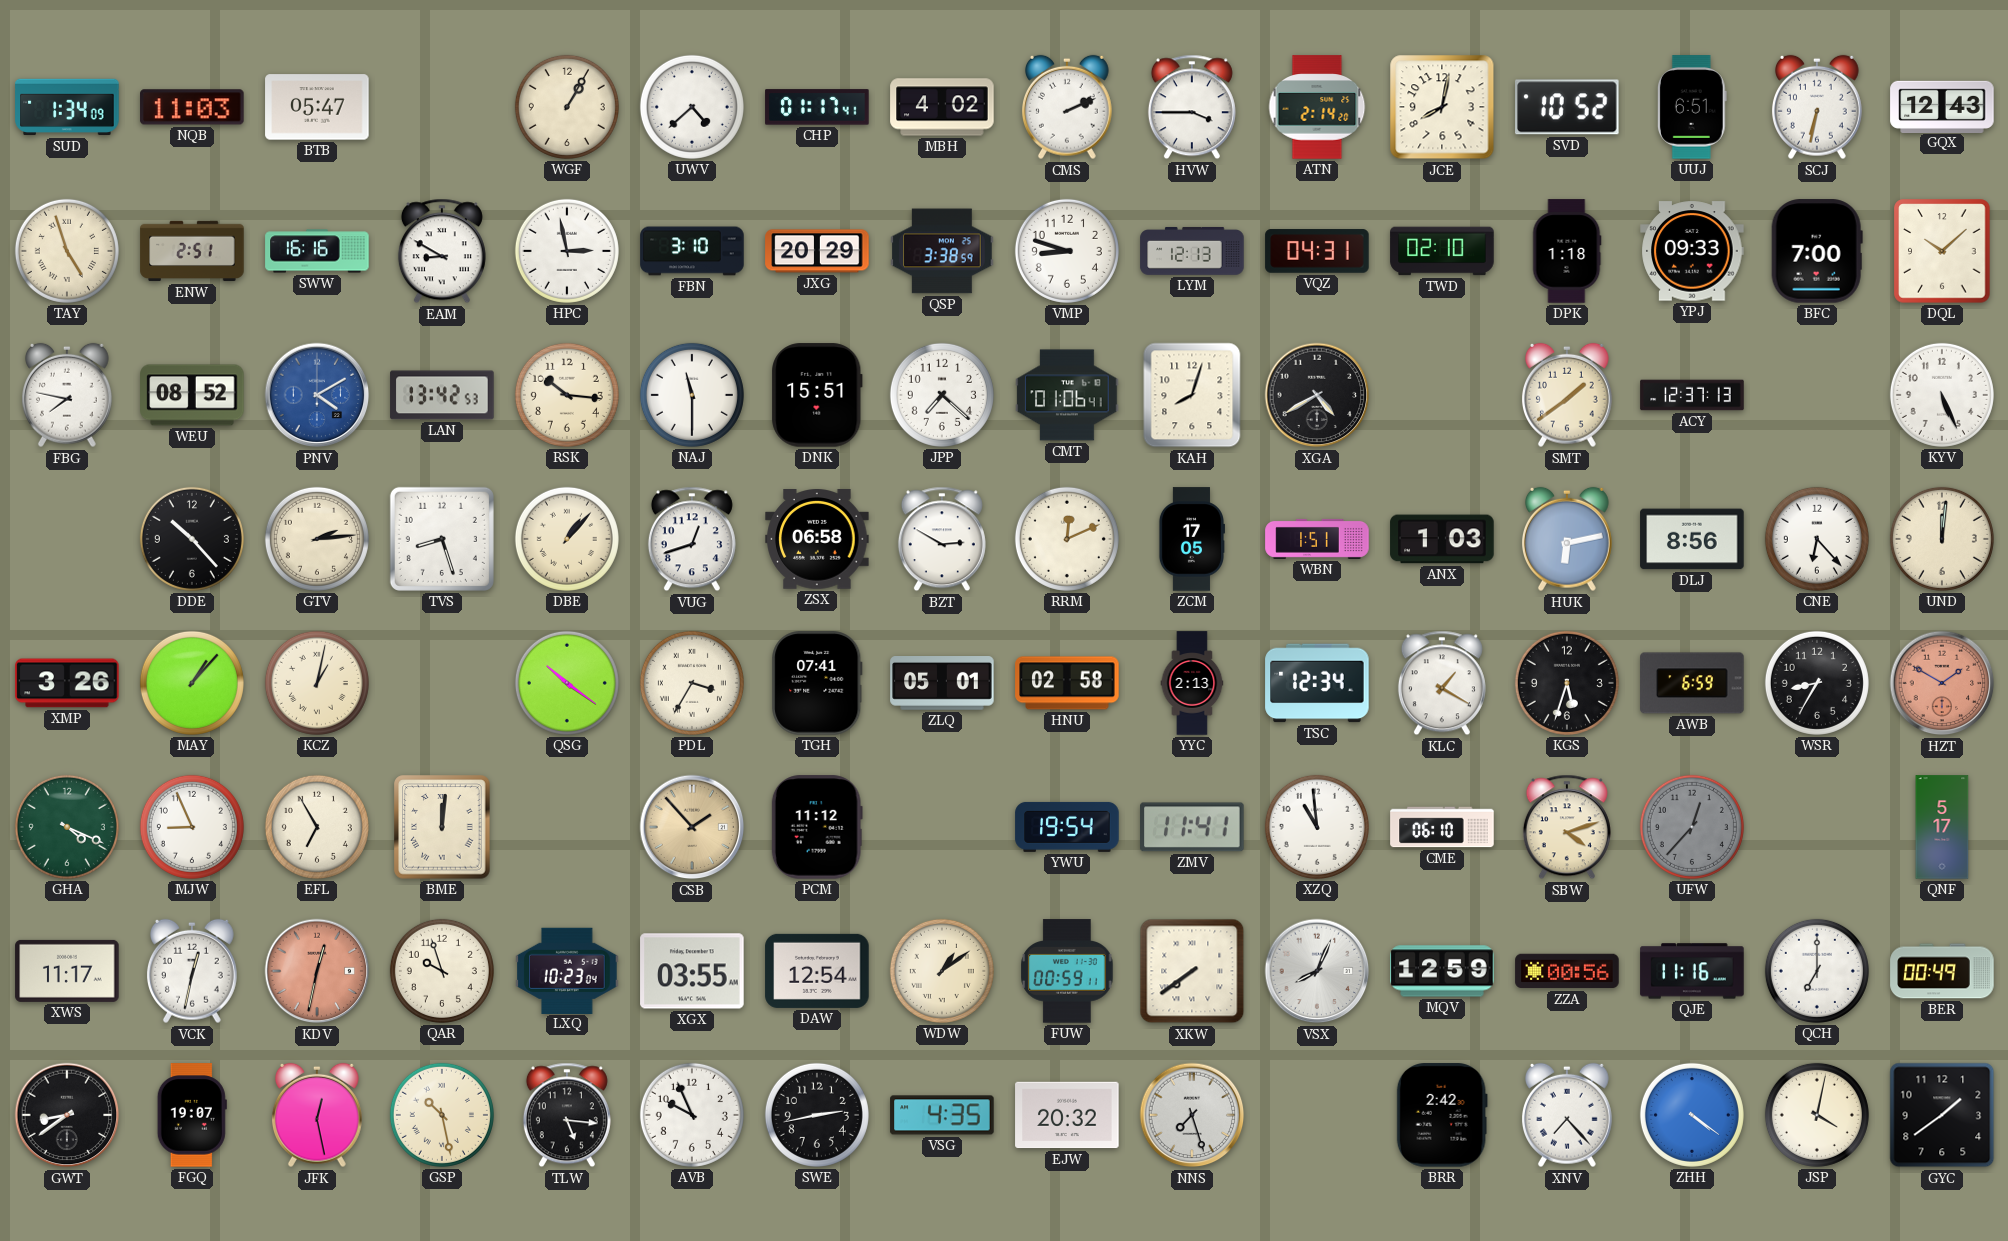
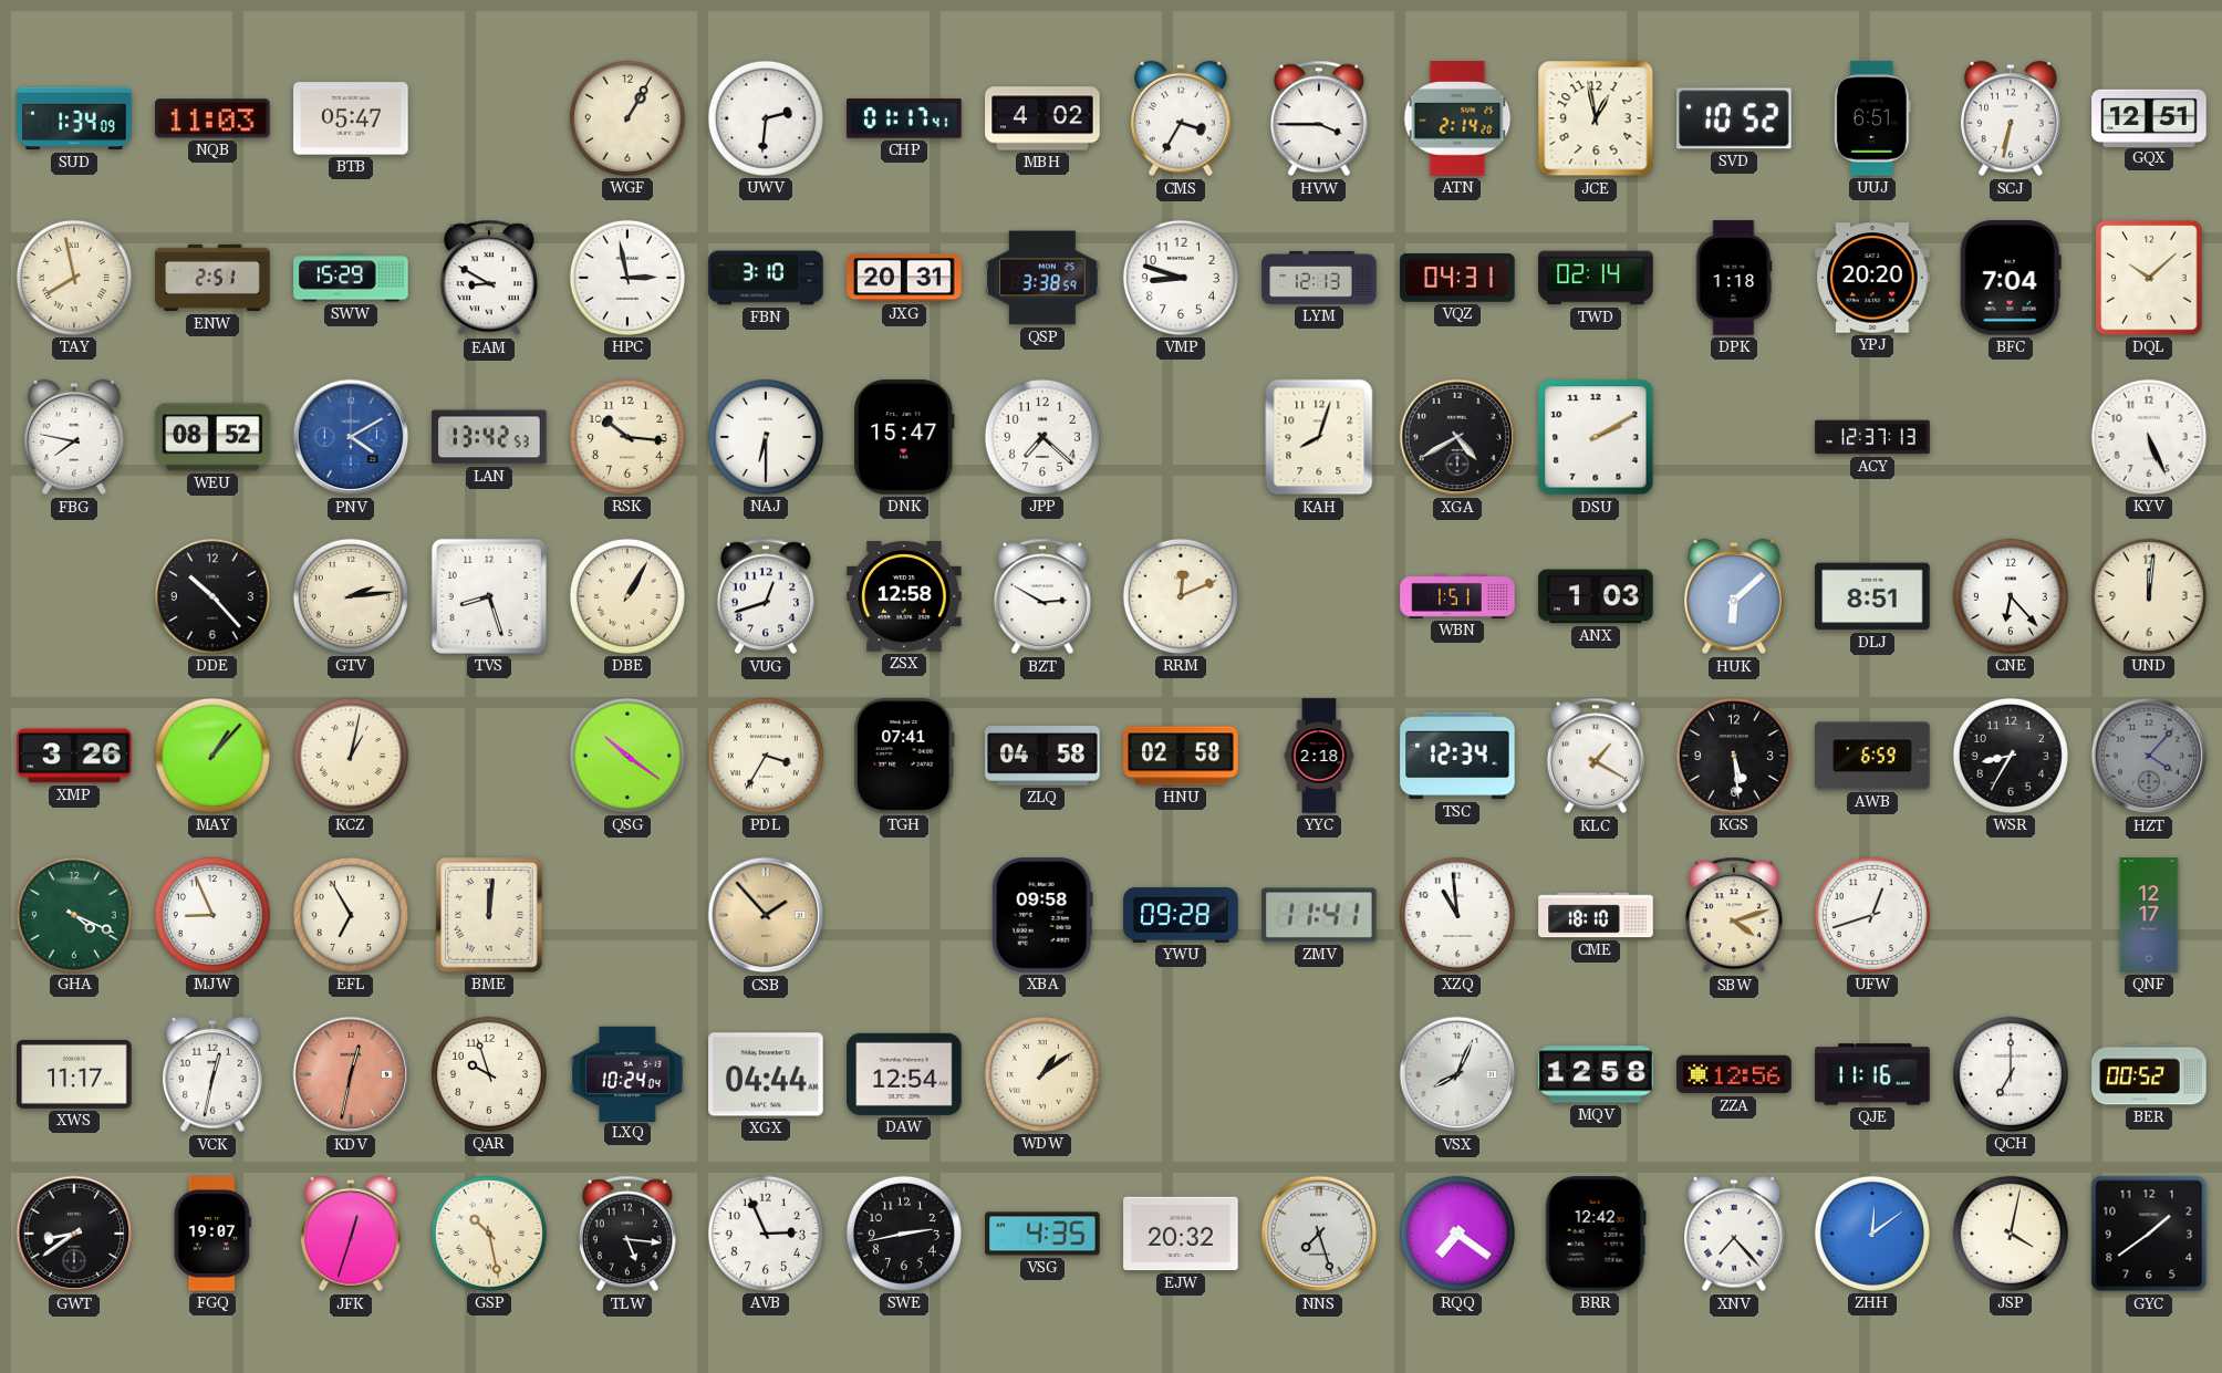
UWV: 4:38 -> 2:31
CMS: 2:11 -> 3:35
JCE: 8:02 -> 12:58
GQX: 12:43 -> 12:51
TAY: 4:57 -> 7:58
SWW: 16:16 -> 15:29
JXG: 20:29 -> 20:31
TWD: 02:10 -> 02:14
YPJ: 09:33 -> 20:20
BFC: 7:00 -> 7:04
NAJ: 11:30 -> 6:30
DNK: 15:51 -> 15:47
CMT: 01:06 -> none
DSU: none -> 2:10
SMT: 1:39 -> none
DBE: 1:07 -> 1:05
ZSX: 06:58 -> 12:58
ZCM: 17:05 -> none
HUK: 6:13 -> 6:08
DLJ: 8:56 -> 8:51
ZLQ: 05:01 -> 04:58
YYC: 2:13 -> 2:18
KGS: 5:33 -> 5:29
HZT: 1:50 -> 4:07
HZT dial: salmon -> grey
PCM: 11:12 -> none
XBA: none -> 09:58
YWU: 19:54 -> 09:28
CME: 06:10 -> 18:10
UFW: 12:37 -> 12:42
UFW dial: grey -> white
QNF: 5:17 -> 12:17
LXQ: 10:23 -> 10:24
XGX: 03:55 -> 04:44
FUW: 00:59 -> none
XKW: 7:39 -> none
MQV: 12:59 -> 12:58
ZZA: 00:56 -> 12:56
BER: 00:49 -> 00:52
JFK: 12:28 -> 12:33
AVB: 9:56 -> 2:56
RQQ: none -> 7:21
BRR: 2:42 -> 12:42
ZHH: 4:21 -> 12:09
